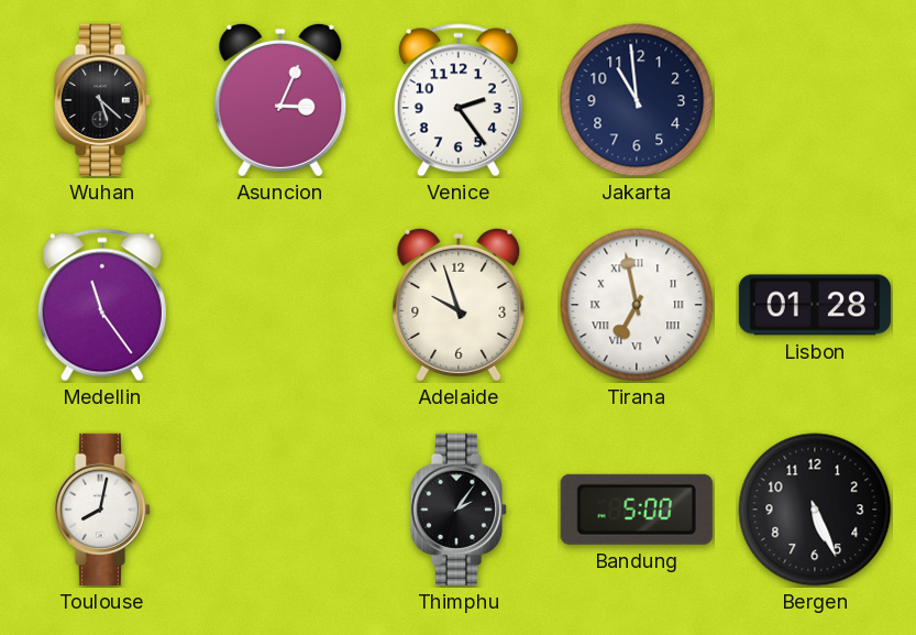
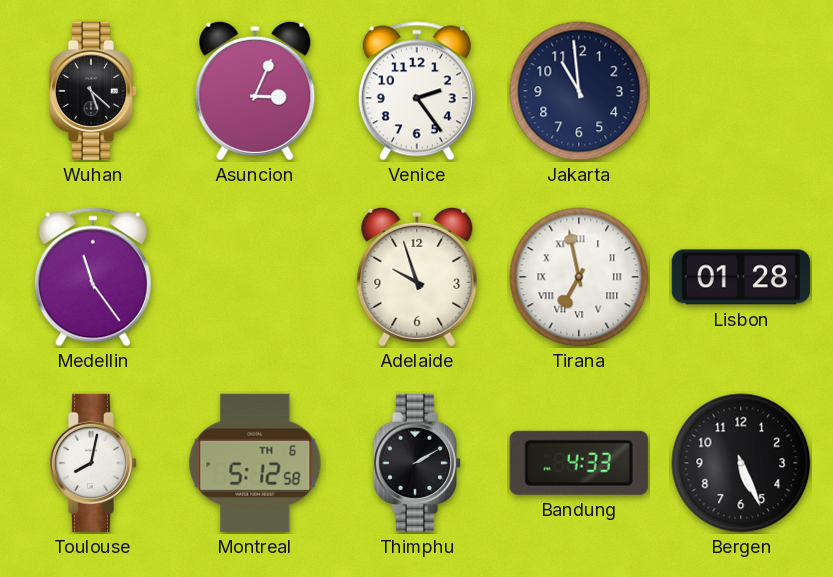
Montreal: none -> 5:12
Thimphu: 2:06 -> 2:10
Bandung: 5:00 -> 4:33
